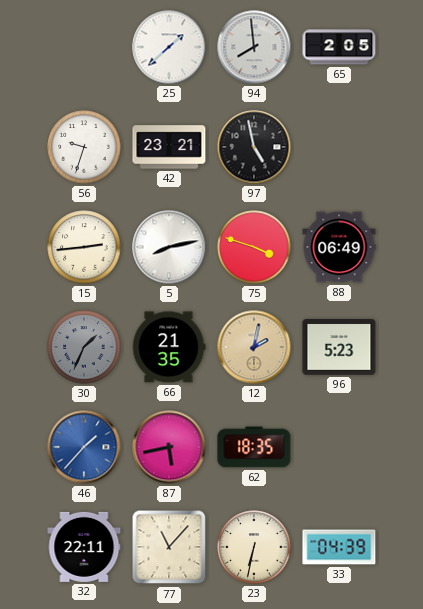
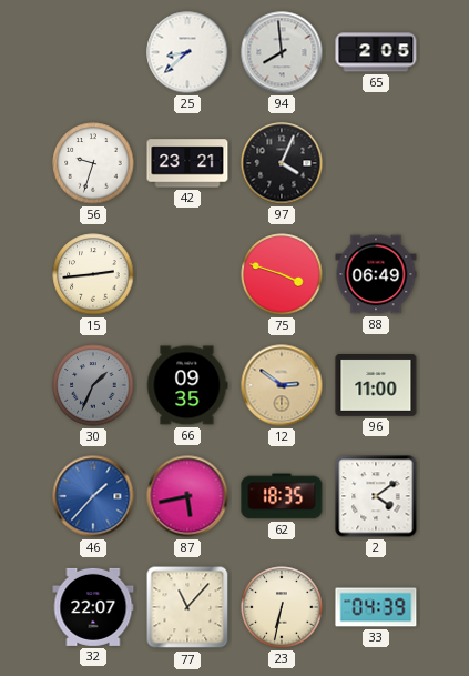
25: 1:38 -> 8:38
97: 4:58 -> 4:04
5: 8:13 -> none
66: 21:35 -> 09:35
12: 2:02 -> 2:51
96: 5:23 -> 11:00
2: none -> 4:09
32: 22:11 -> 22:07
